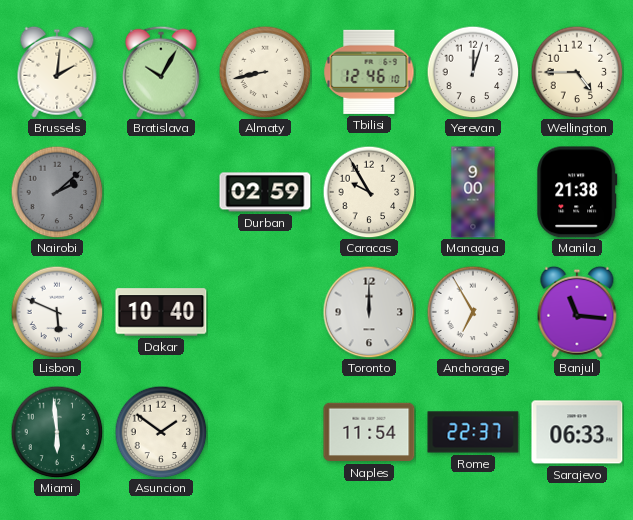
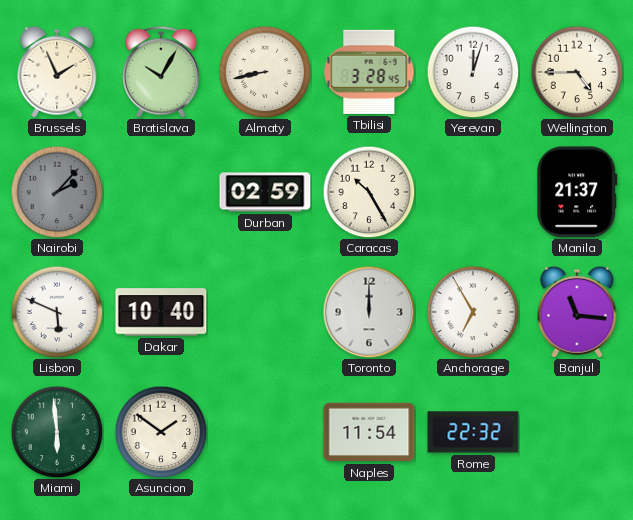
Brussels: 2:01 -> 1:56
Tbilisi: 12:46 -> 3:28
Nairobi: 2:08 -> 2:07
Caracas: 9:55 -> 10:25
Managua: 9:00 -> none
Manila: 21:38 -> 21:37
Rome: 22:37 -> 22:32
Sarajevo: 06:33 -> none
